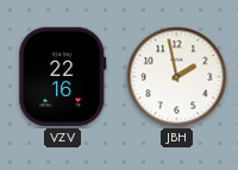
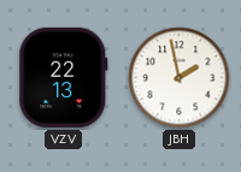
VZV: 22:16 -> 22:13
